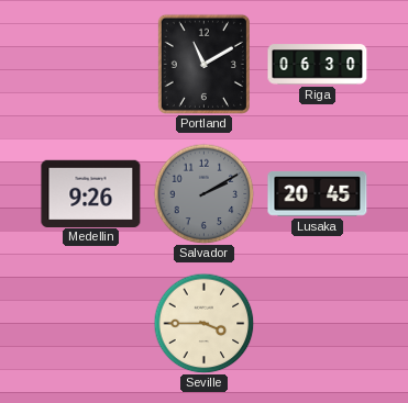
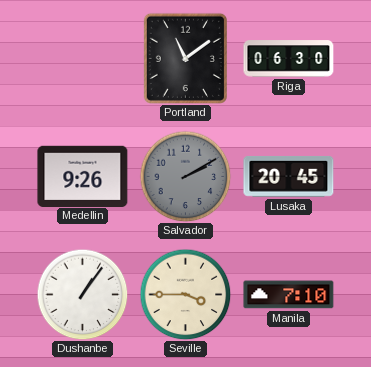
Portland: 11:10 -> 11:09
Dushanbe: none -> 1:06
Manila: none -> 7:10
